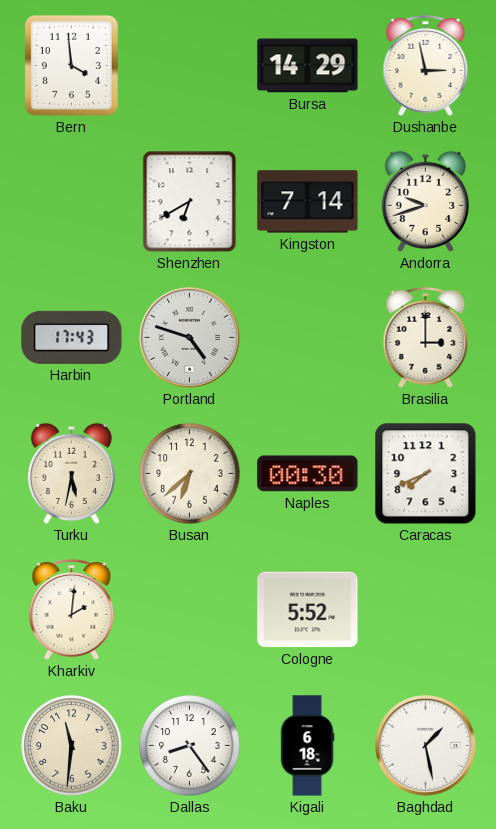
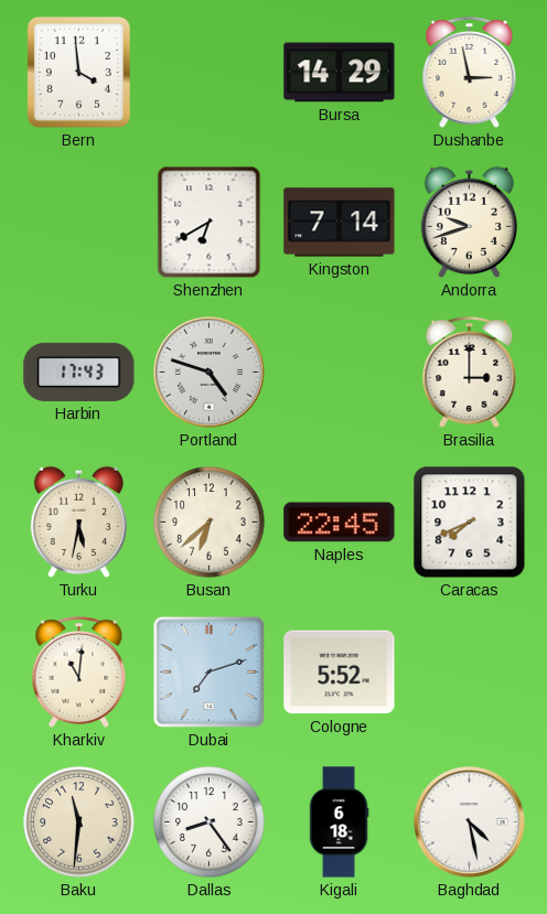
Naples: 00:30 -> 22:45
Kharkiv: 2:01 -> 11:01
Dubai: none -> 7:12
Baghdad: 1:28 -> 4:28
